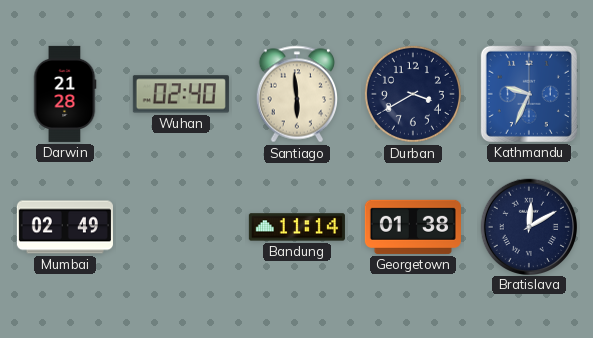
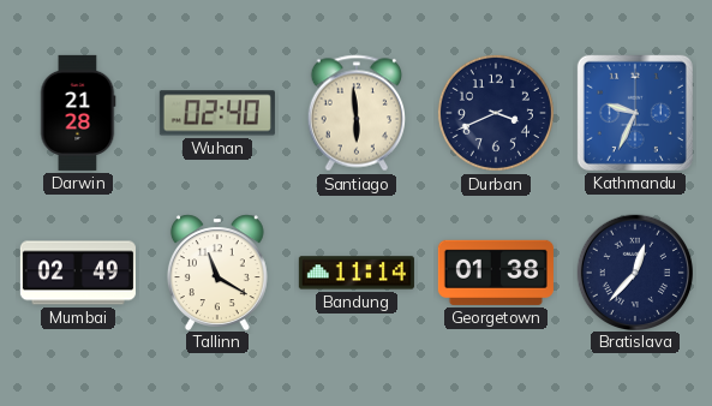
Durban: 3:40 -> 3:41
Tallinn: none -> 11:20
Bratislava: 12:10 -> 12:37
